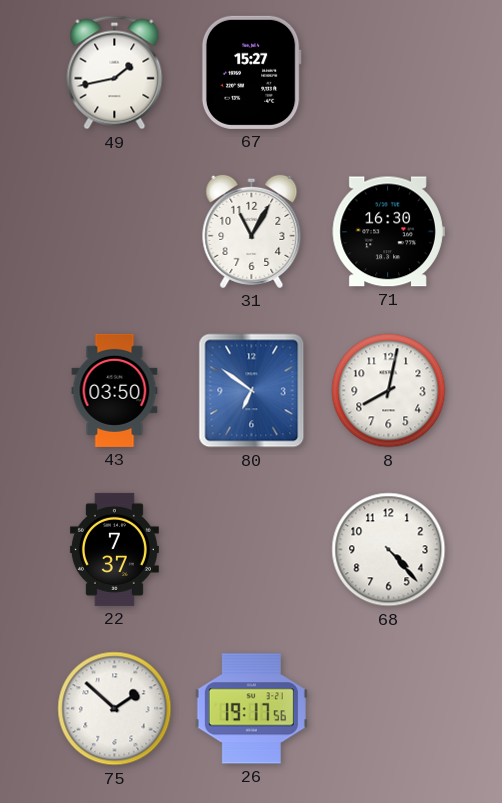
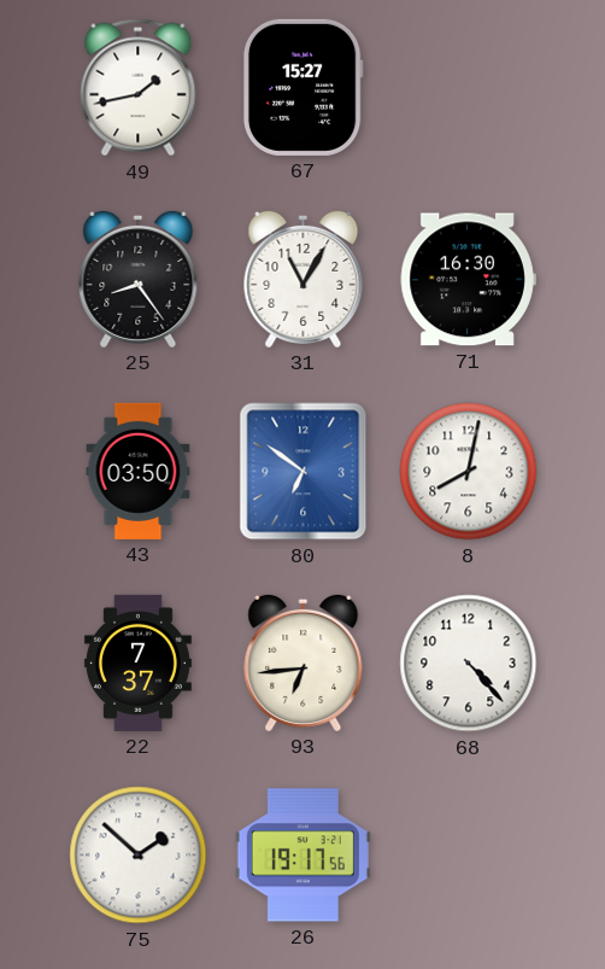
25: none -> 8:24
93: none -> 6:44
